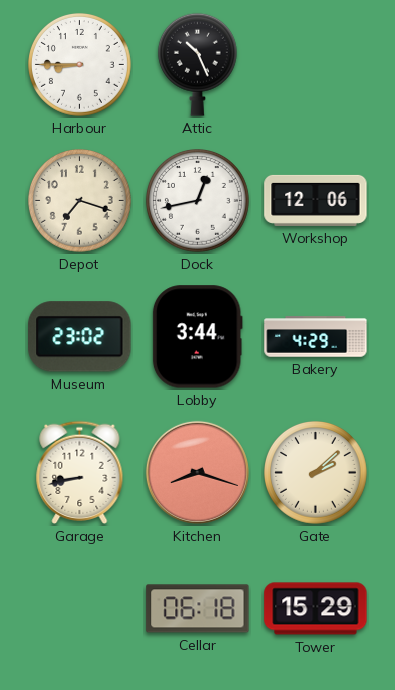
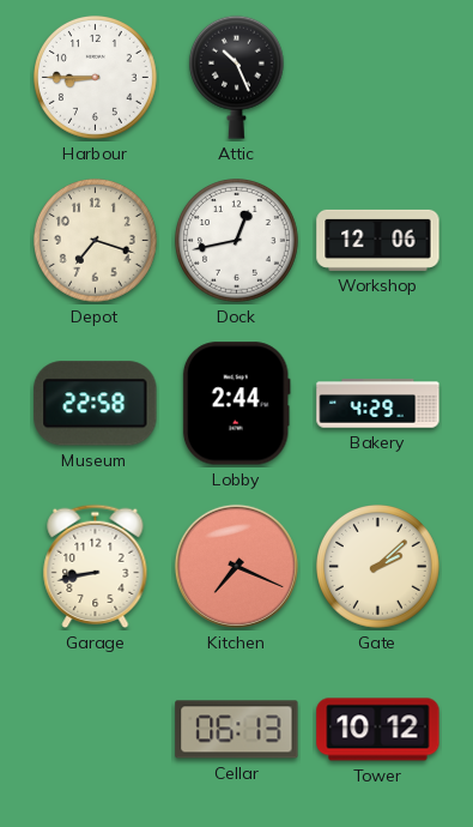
Museum: 23:02 -> 22:58
Lobby: 3:44 -> 2:44
Kitchen: 8:18 -> 7:19
Cellar: 06:18 -> 06:13
Tower: 15:29 -> 10:12
